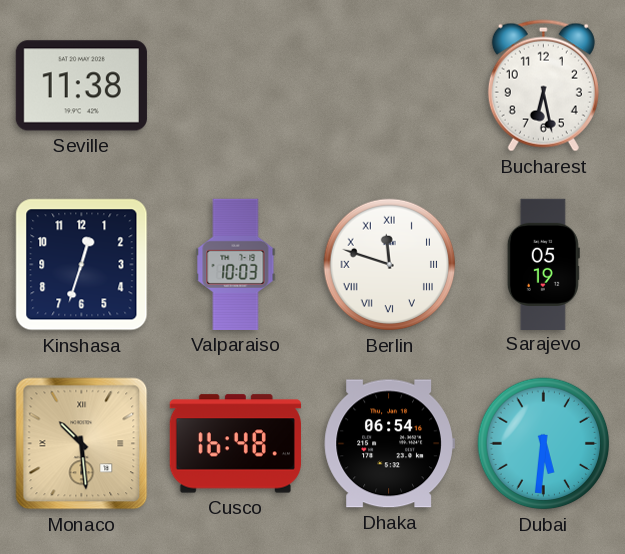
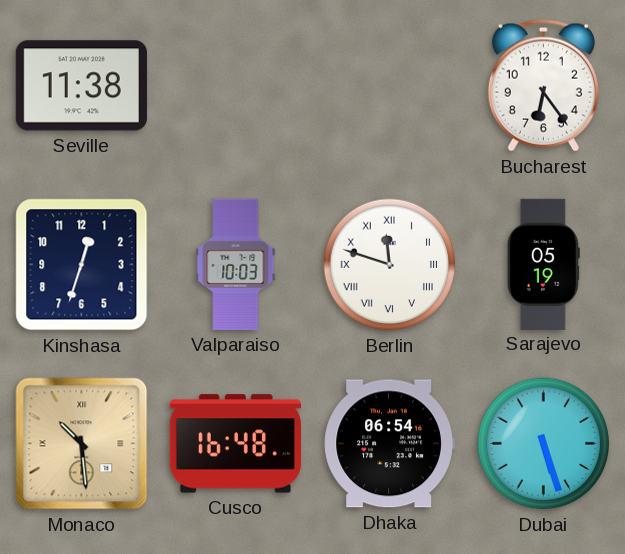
Bucharest: 6:28 -> 6:24
Dubai: 5:31 -> 5:27
